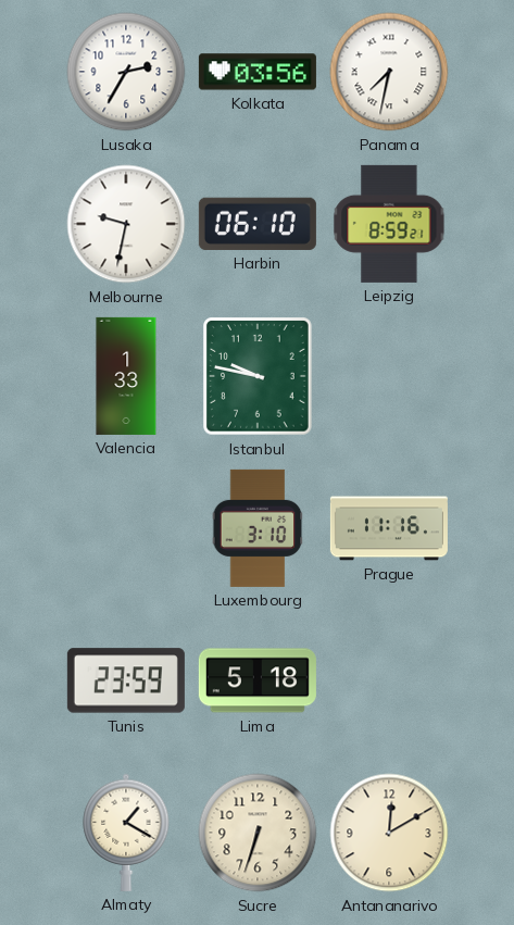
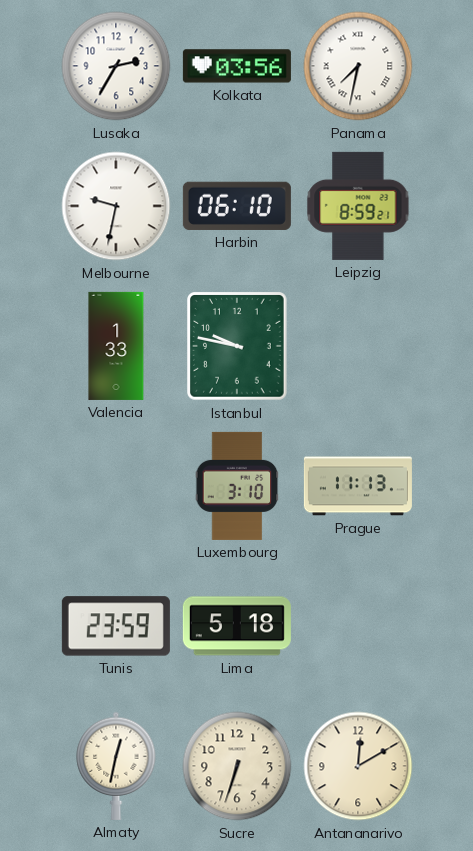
Prague: 11:16 -> 11:13
Almaty: 1:20 -> 12:32
